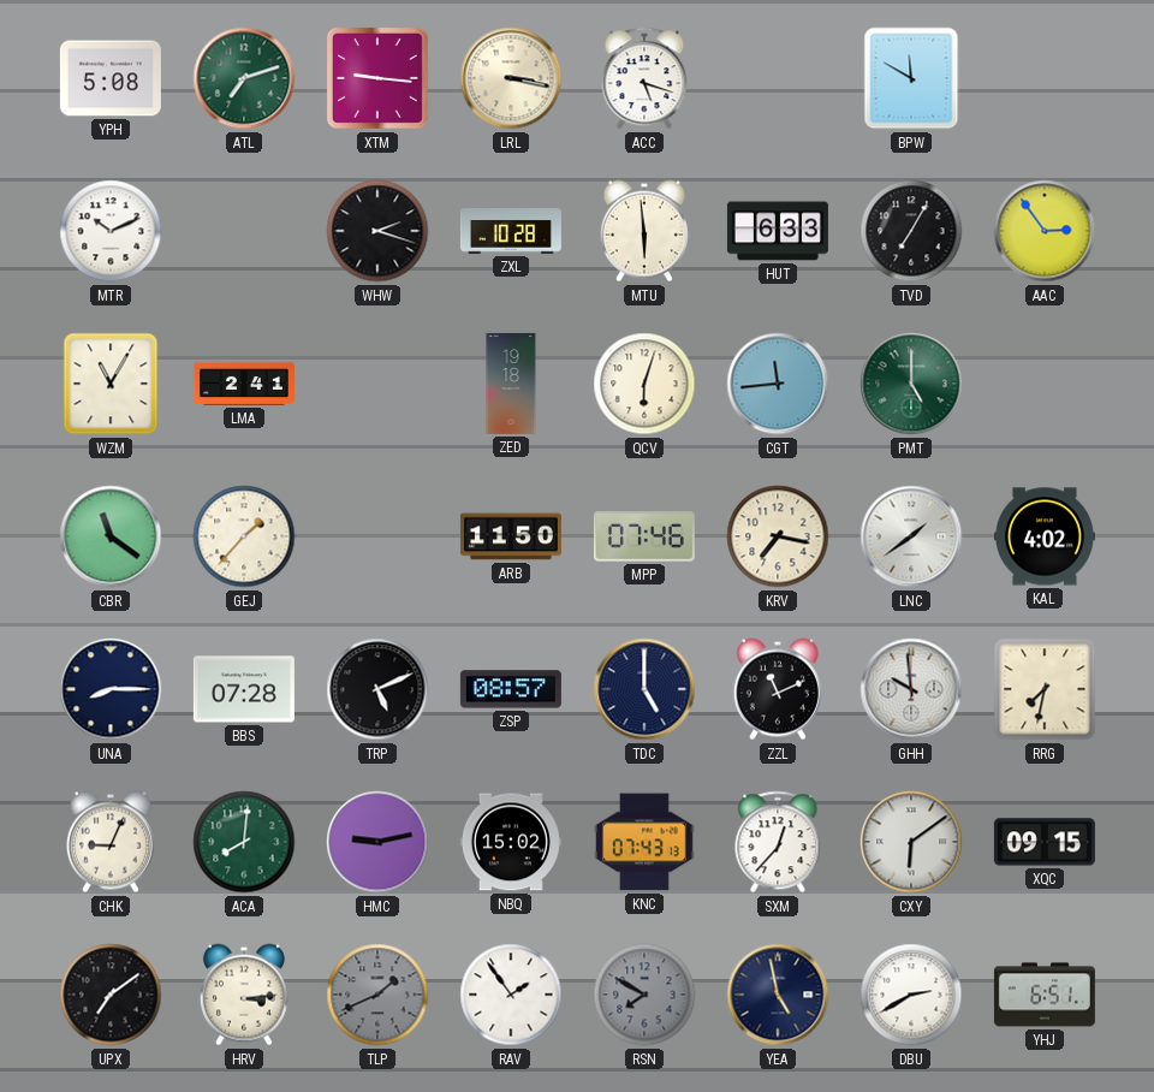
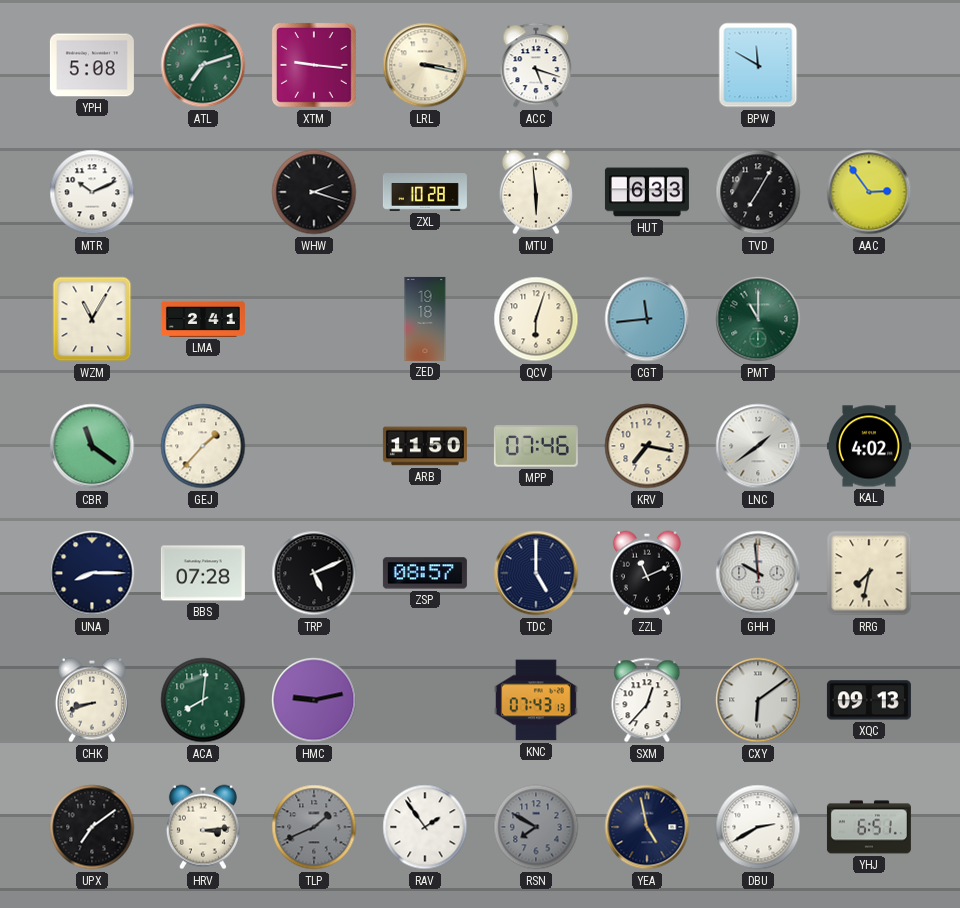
PMT: 5:00 -> 11:00
CHK: 9:04 -> 8:42
NBQ: 15:02 -> none
XQC: 09:15 -> 09:13
